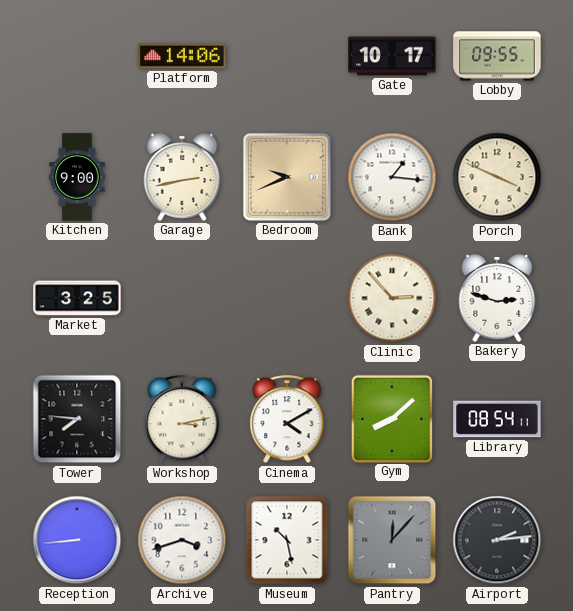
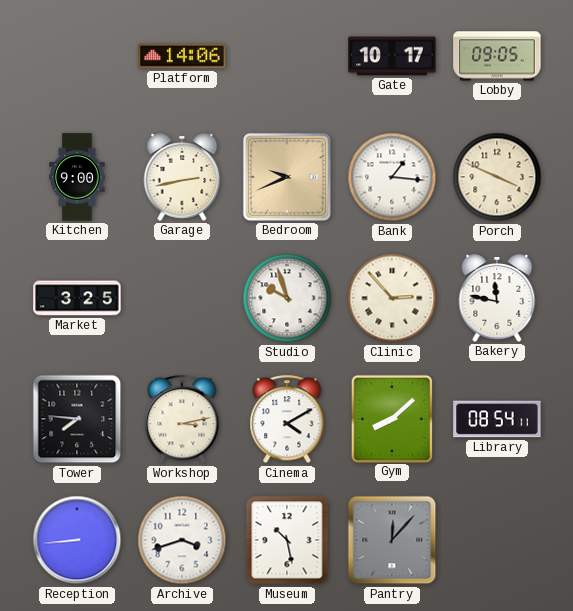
Lobby: 09:55 -> 09:05
Studio: none -> 9:57
Bakery: 2:48 -> 11:47
Airport: 2:14 -> none
